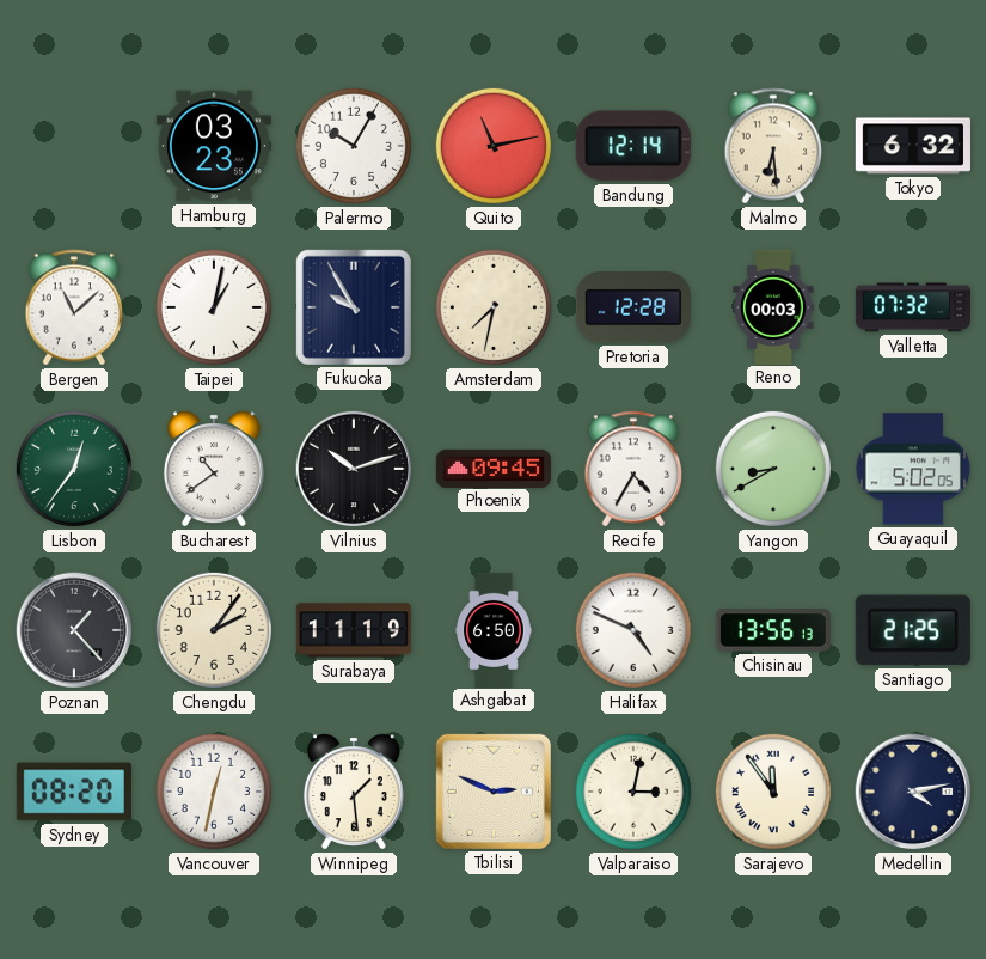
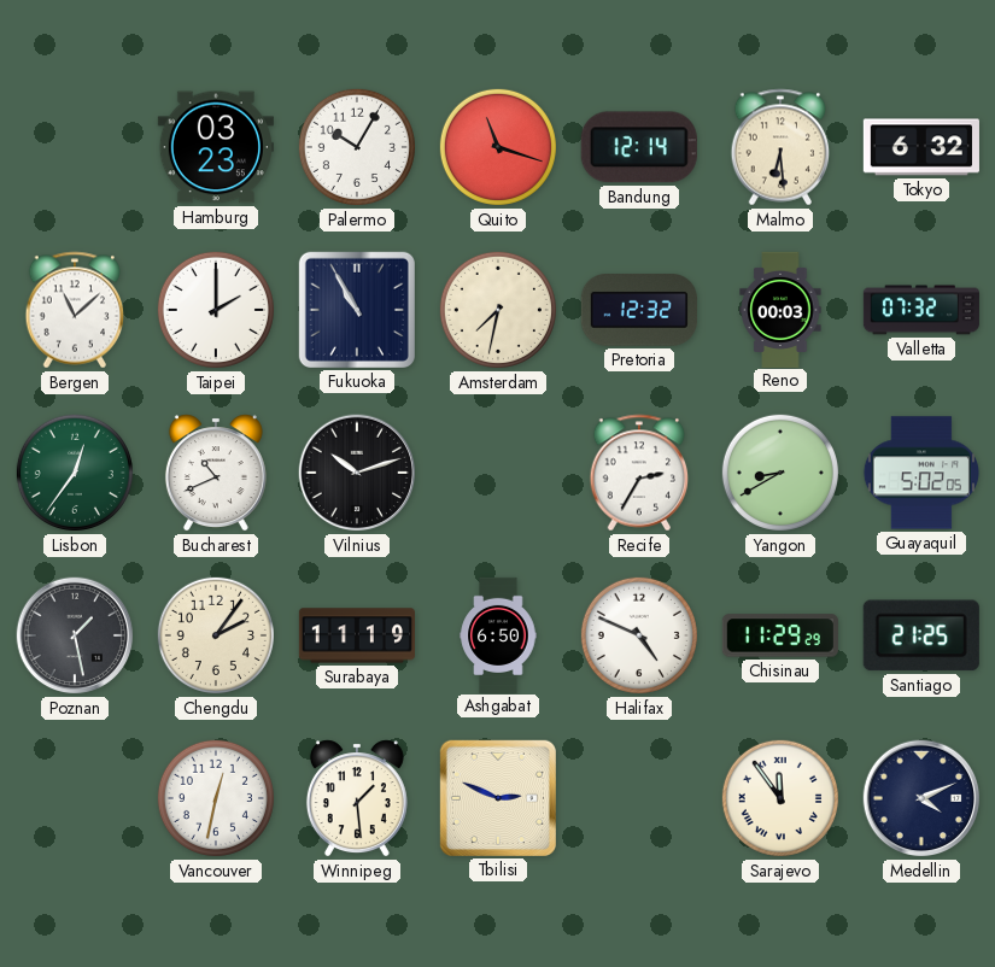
Quito: 11:13 -> 11:18
Taipei: 1:02 -> 2:00
Fukuoka: 9:55 -> 10:55
Pretoria: 12:28 -> 12:32
Bucharest: 10:39 -> 10:41
Phoenix: 09:45 -> none
Recife: 4:35 -> 2:35
Poznan: 1:23 -> 1:28
Chisinau: 13:56 -> 11:29
Sydney: 08:20 -> none
Valparaiso: 3:02 -> none
Medellin: 4:13 -> 4:11
